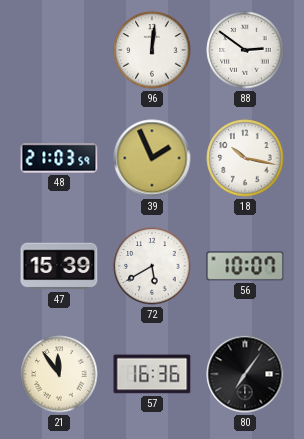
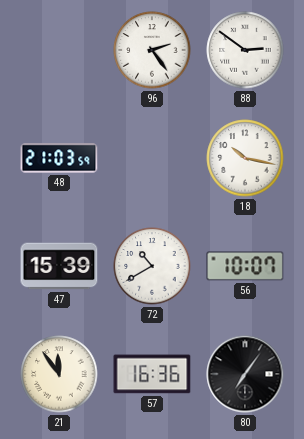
96: 12:01 -> 2:24
39: 1:56 -> none
72: 5:40 -> 10:40
